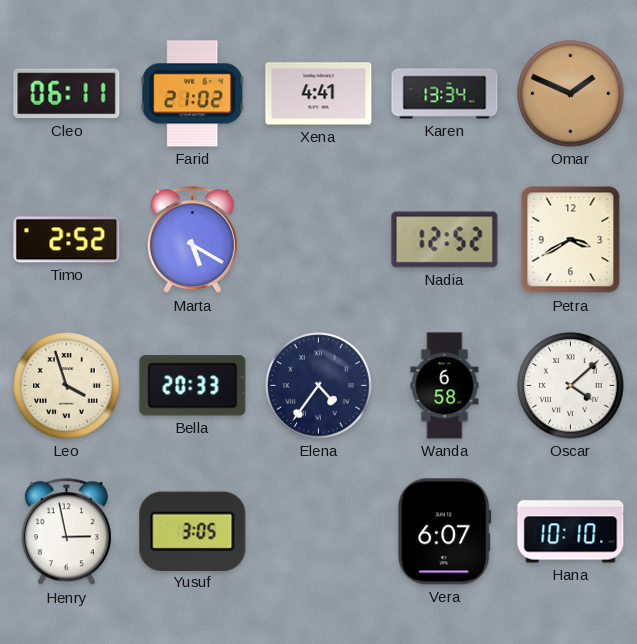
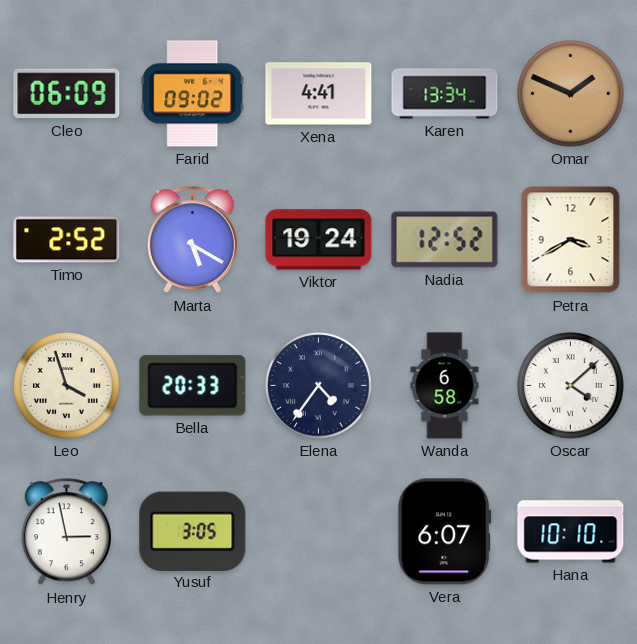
Cleo: 06:11 -> 06:09
Farid: 21:02 -> 09:02
Viktor: none -> 19:24
